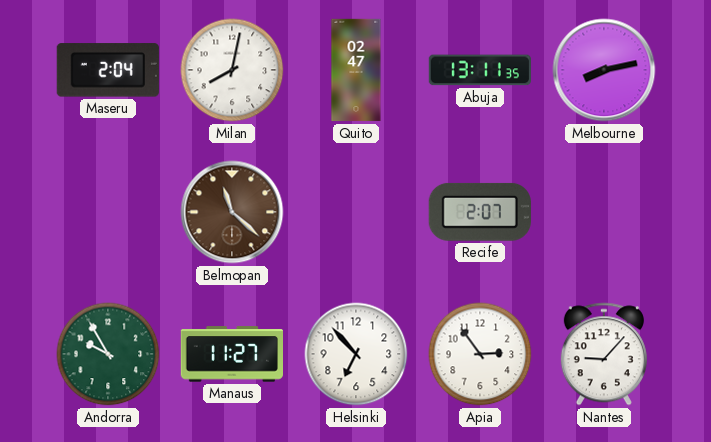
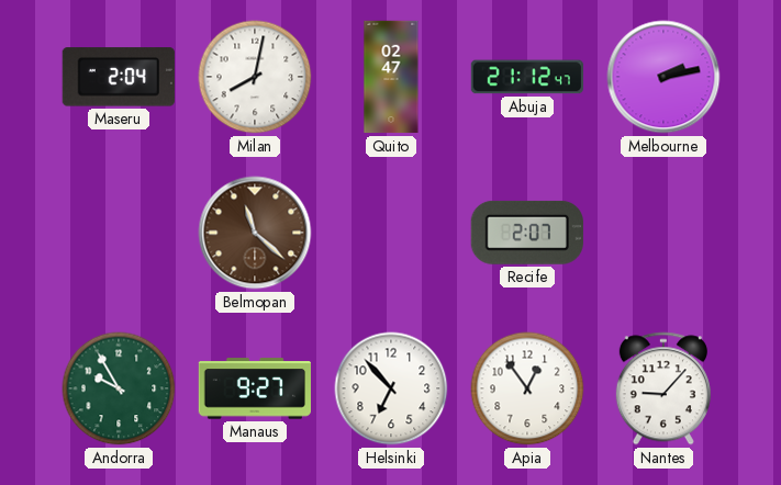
Abuja: 13:11 -> 21:12
Melbourne: 8:13 -> 2:13
Manaus: 11:27 -> 9:27
Apia: 2:54 -> 12:54
